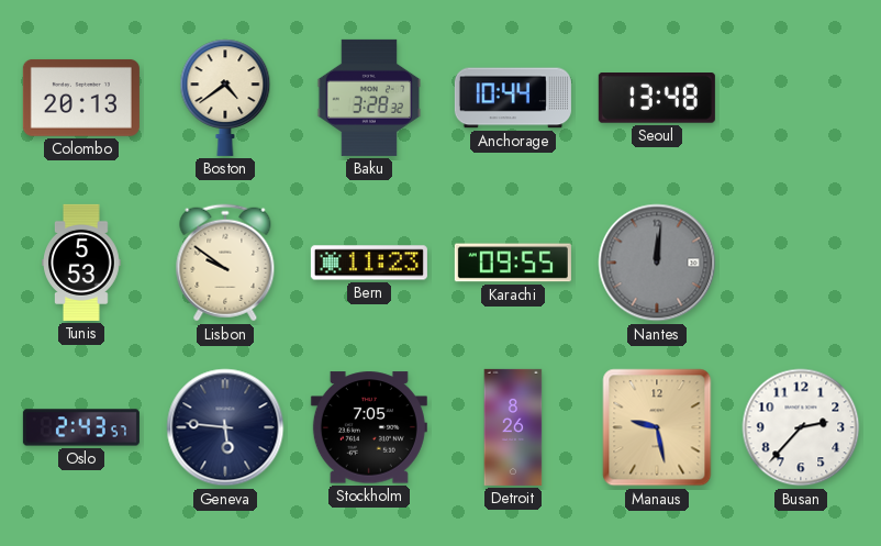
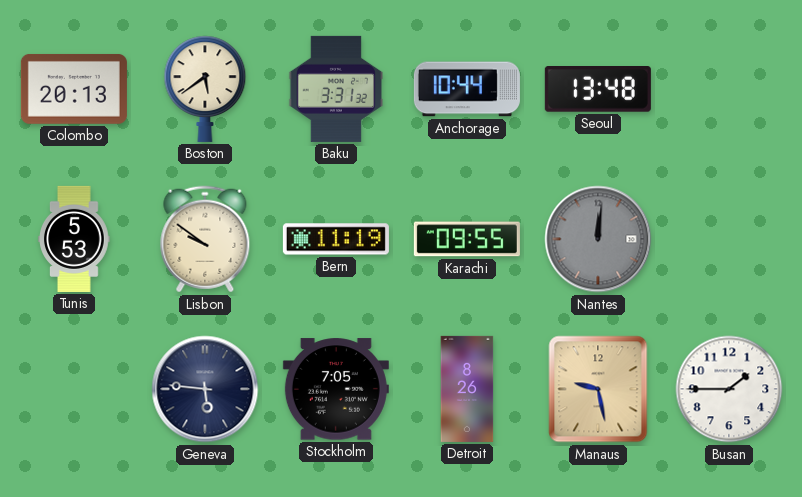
Boston: 4:39 -> 5:39
Baku: 3:28 -> 3:31
Bern: 11:23 -> 11:19
Oslo: 2:43 -> none
Busan: 2:37 -> 1:45
